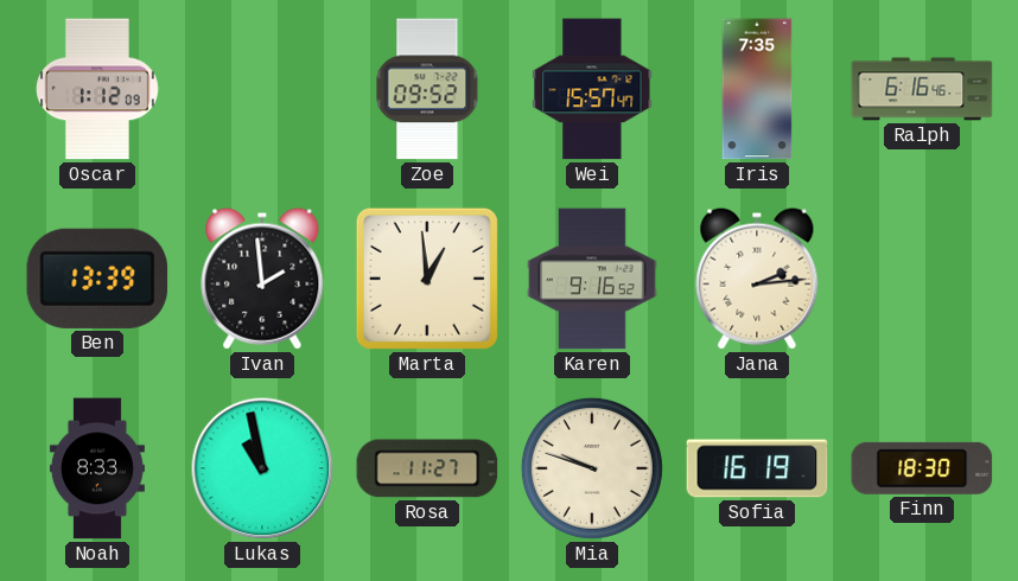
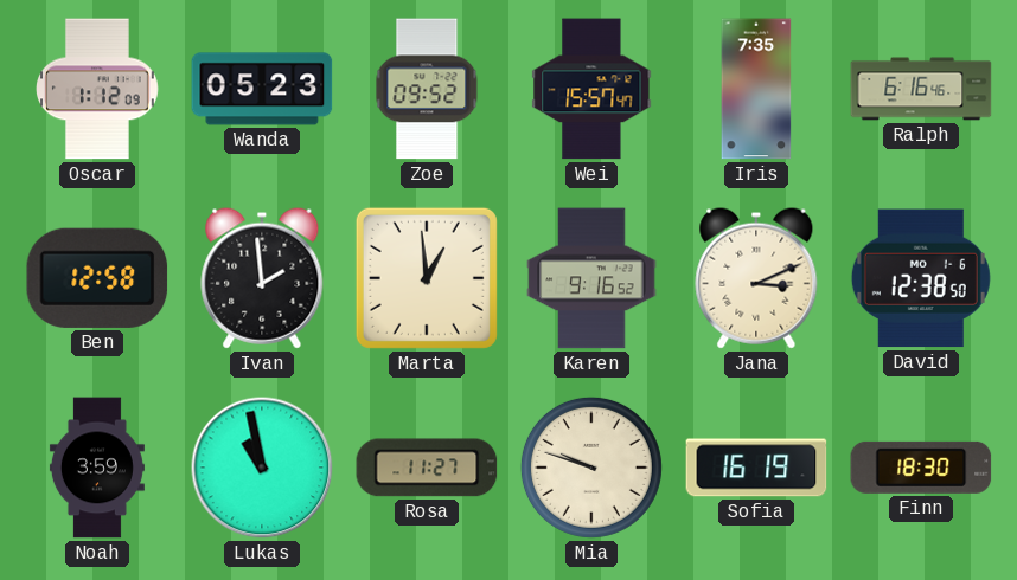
Wanda: none -> 05:23
Ben: 13:39 -> 12:58
Jana: 2:14 -> 3:11
David: none -> 12:38
Noah: 8:33 -> 3:59
